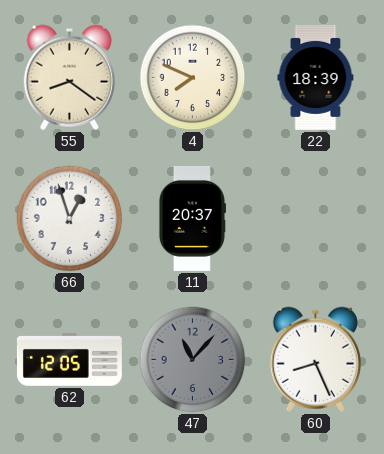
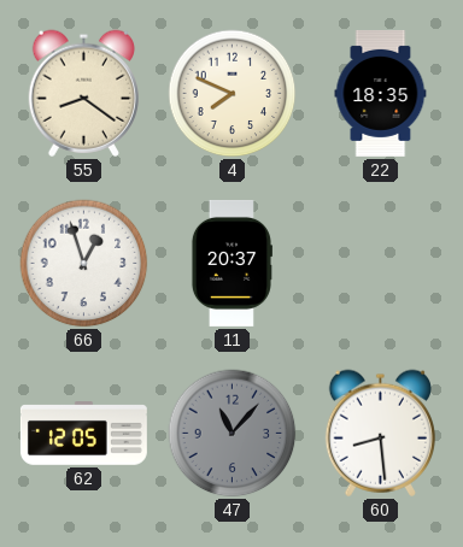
22: 18:39 -> 18:35
60: 8:26 -> 8:29
